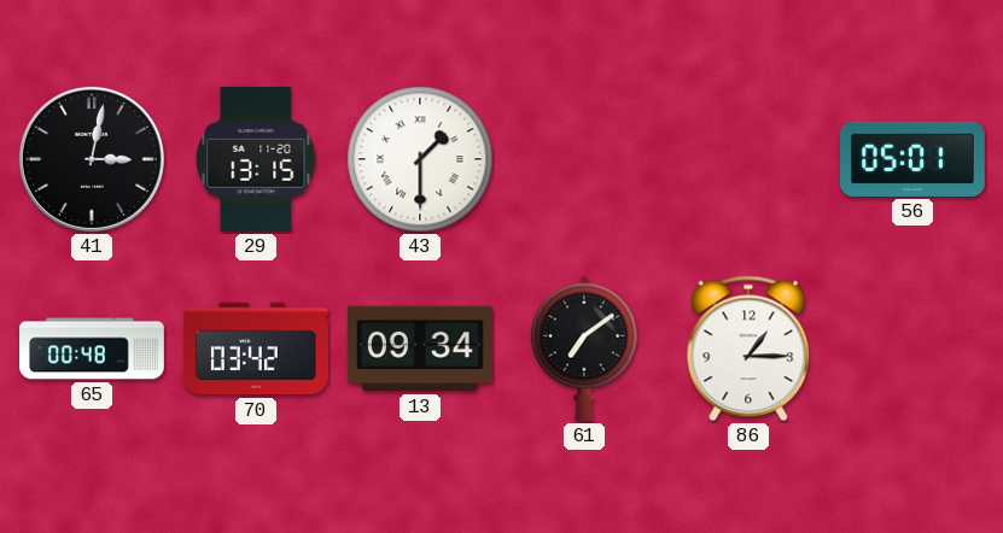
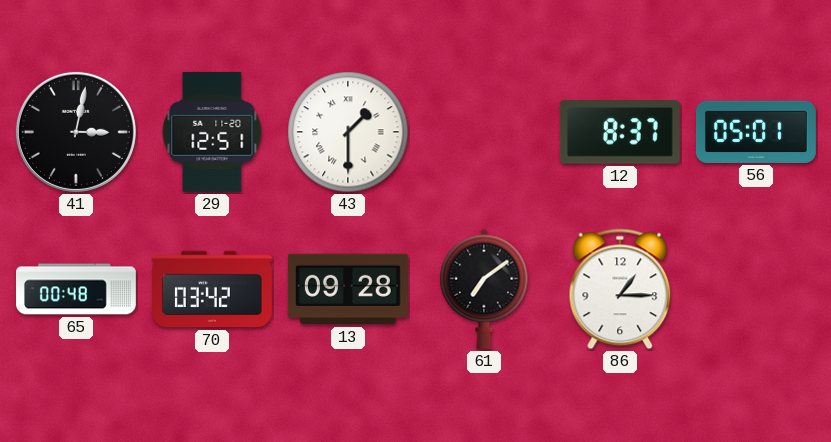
29: 13:15 -> 12:51
12: none -> 8:37
13: 09:34 -> 09:28
